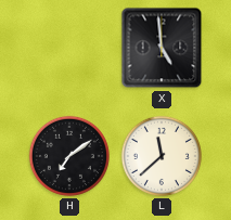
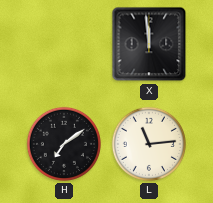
X: 4:59 -> 11:59
L: 11:38 -> 11:14
